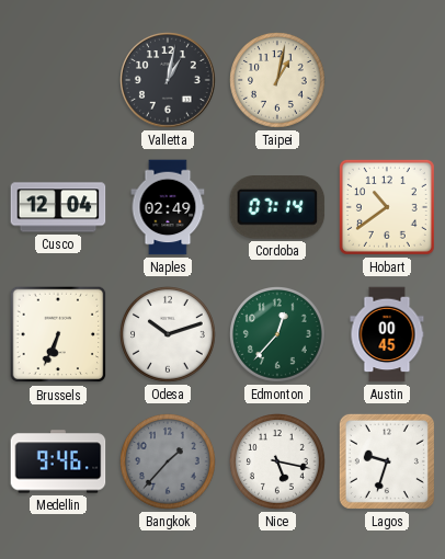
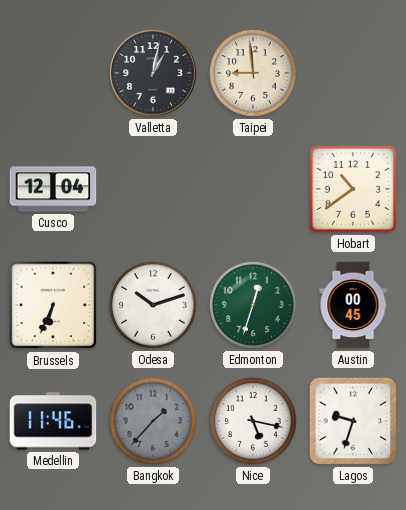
Taipei: 1:02 -> 8:59
Naples: 02:49 -> none
Cordoba: 07:14 -> none
Edmonton: 12:37 -> 12:33
Medellin: 9:46 -> 11:46
